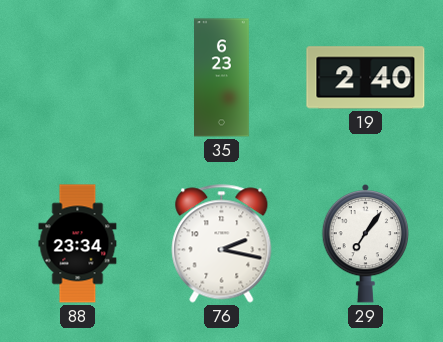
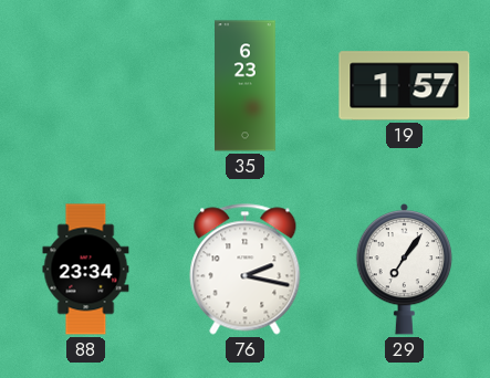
19: 2:40 -> 1:57
